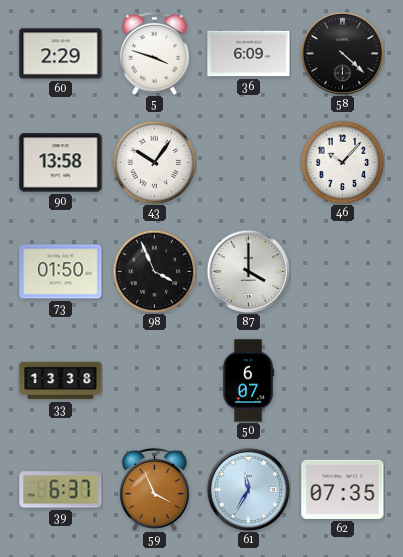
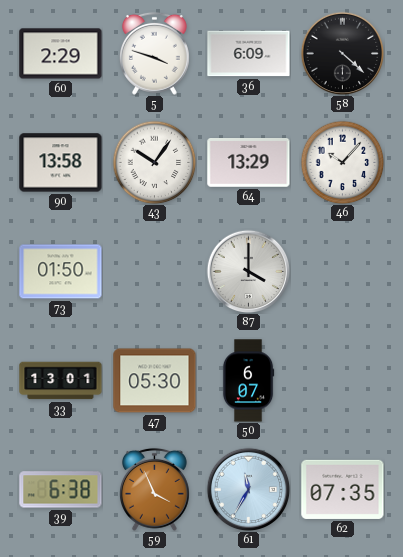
64: none -> 13:29
98: 3:56 -> none
33: 13:38 -> 13:01
47: none -> 05:30
39: 6:37 -> 6:38
